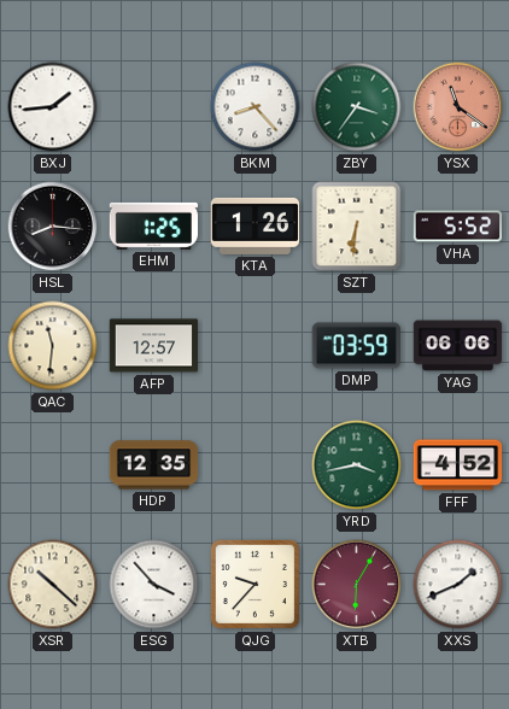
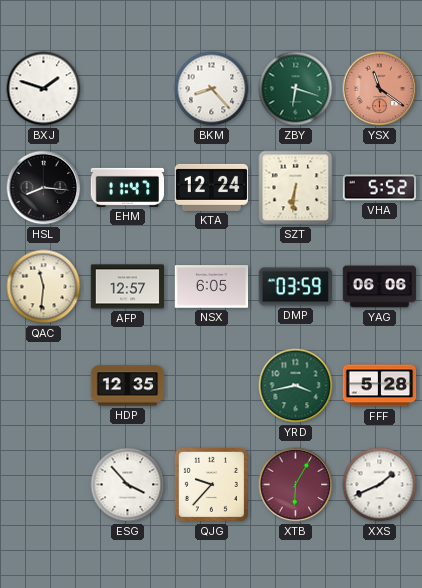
BXJ: 1:44 -> 1:48
ZBY: 3:36 -> 6:18
EHM: 1:25 -> 11:47
KTA: 1:26 -> 12:24
NSX: none -> 6:05
FFF: 4:52 -> 5:28
XSR: 10:22 -> none
